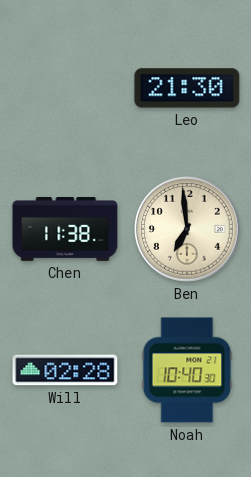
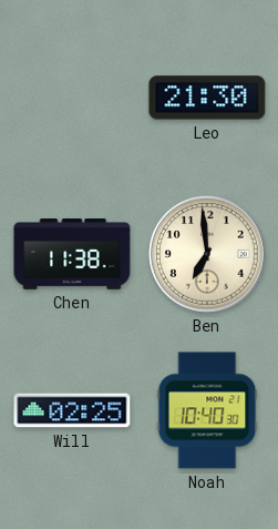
Will: 02:28 -> 02:25
